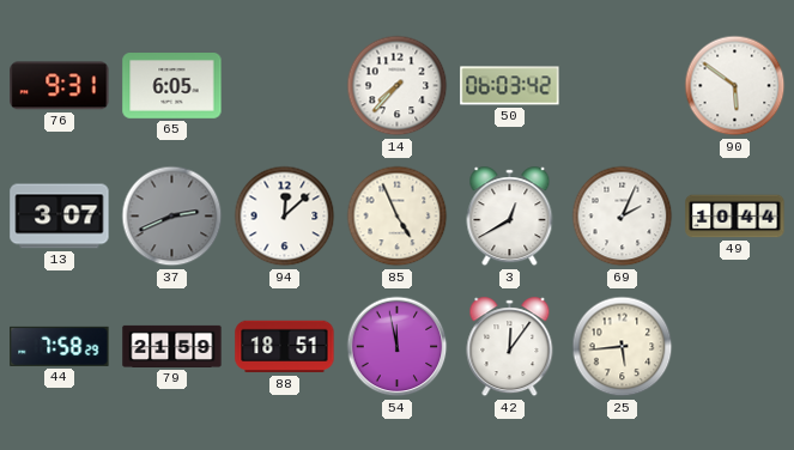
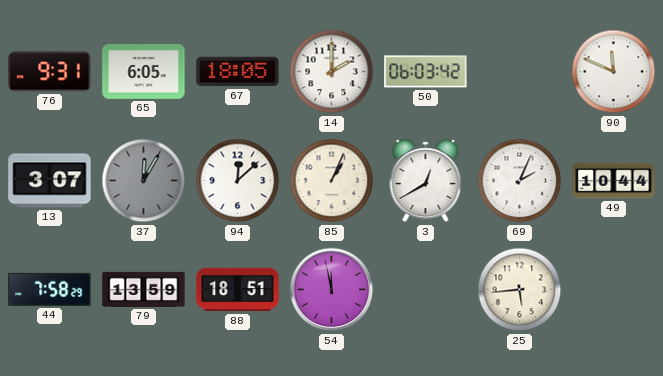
67: none -> 18:05
14: 7:37 -> 2:00
90: 5:51 -> 11:49
37: 2:41 -> 12:05
85: 4:56 -> 1:04
79: 21:59 -> 13:59
42: 12:06 -> none
